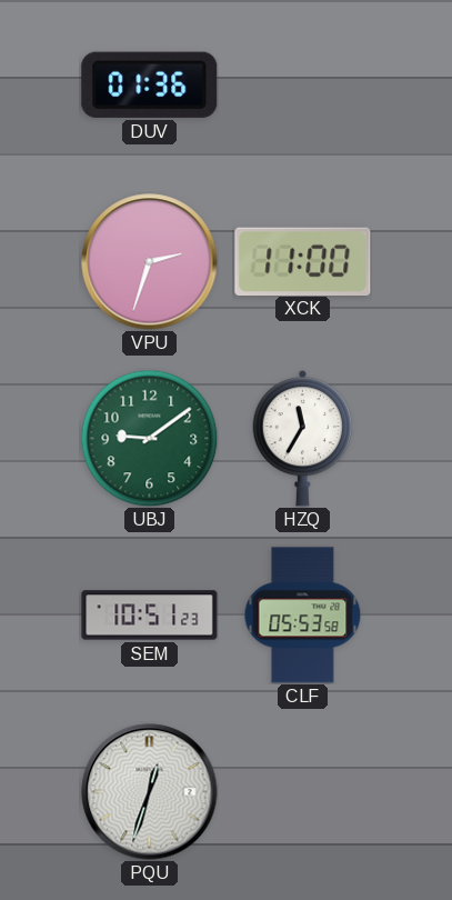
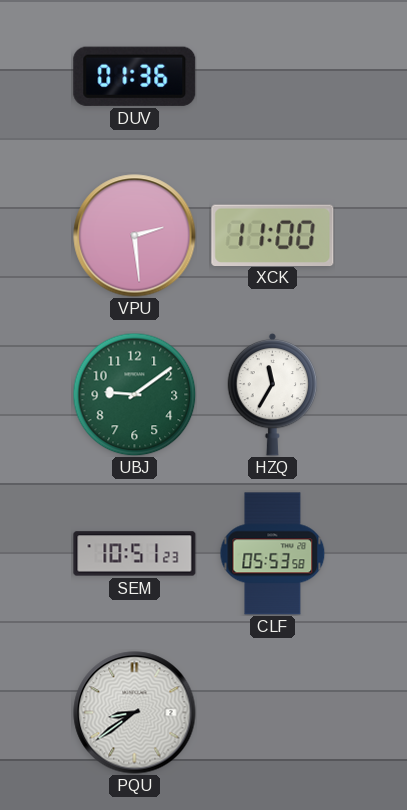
VPU: 2:33 -> 2:29
PQU: 12:33 -> 8:39
